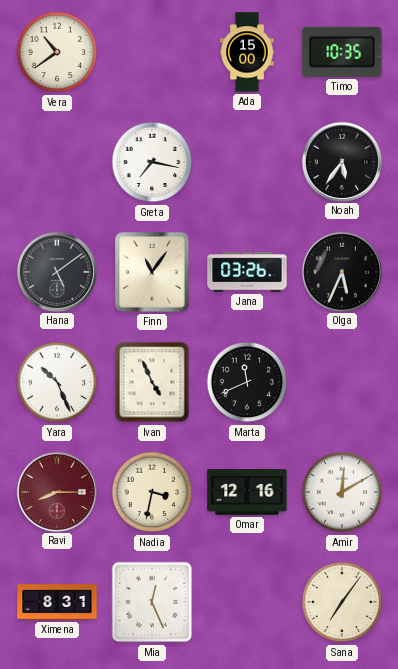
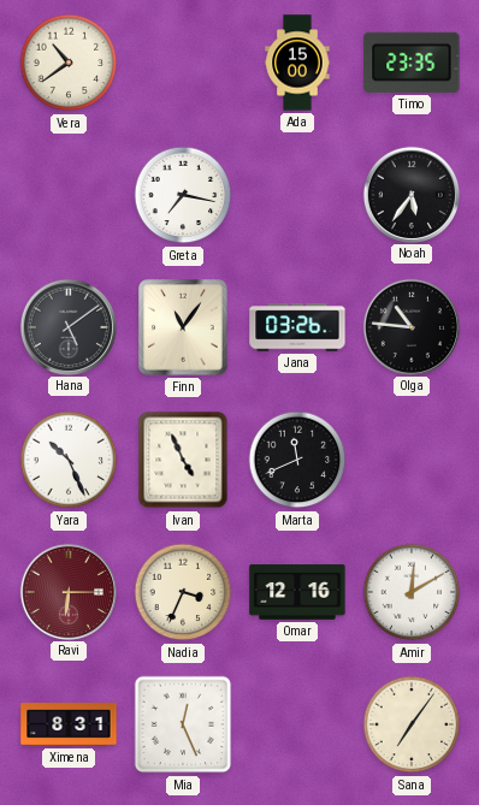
Timo: 10:35 -> 23:35
Olga: 5:34 -> 10:46
Ravi: 8:15 -> 6:15
Nadia: 3:32 -> 3:34
